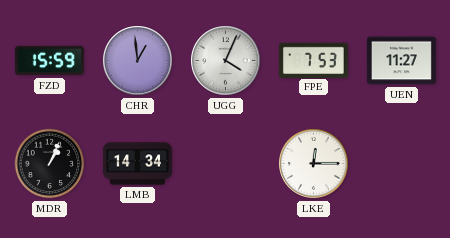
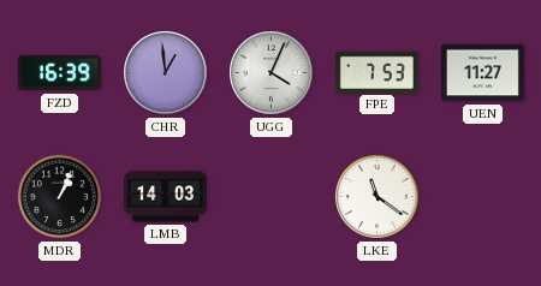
FZD: 15:59 -> 16:39
LMB: 14:34 -> 14:03
LKE: 12:15 -> 11:21
